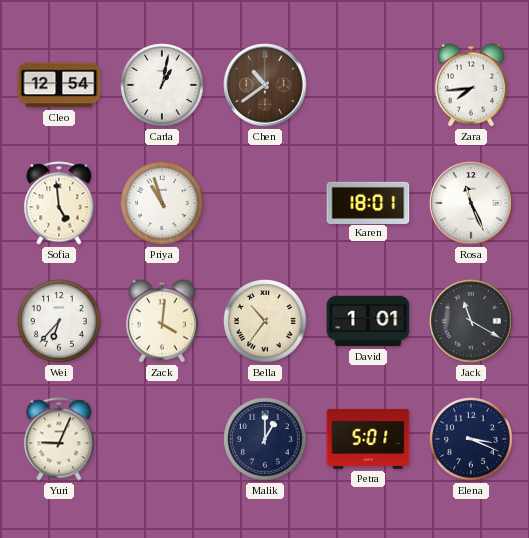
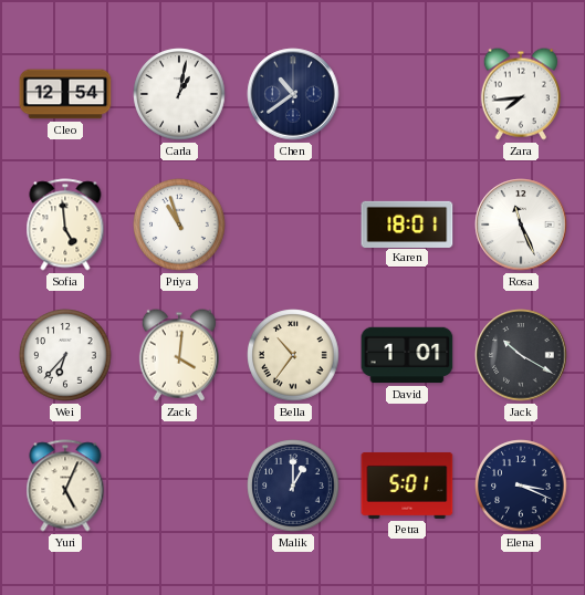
Chen dial: brown -> navy
Jack: 11:20 -> 10:20
Yuri: 9:04 -> 5:04
